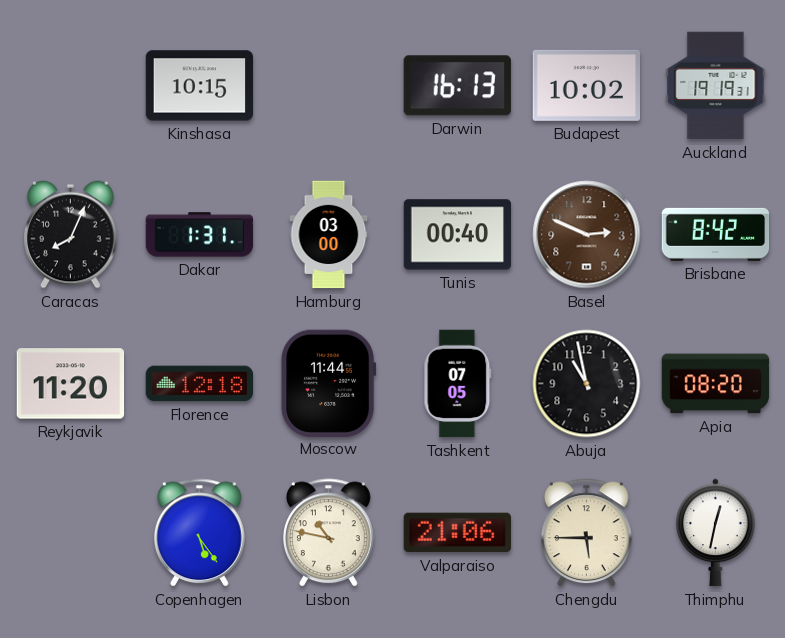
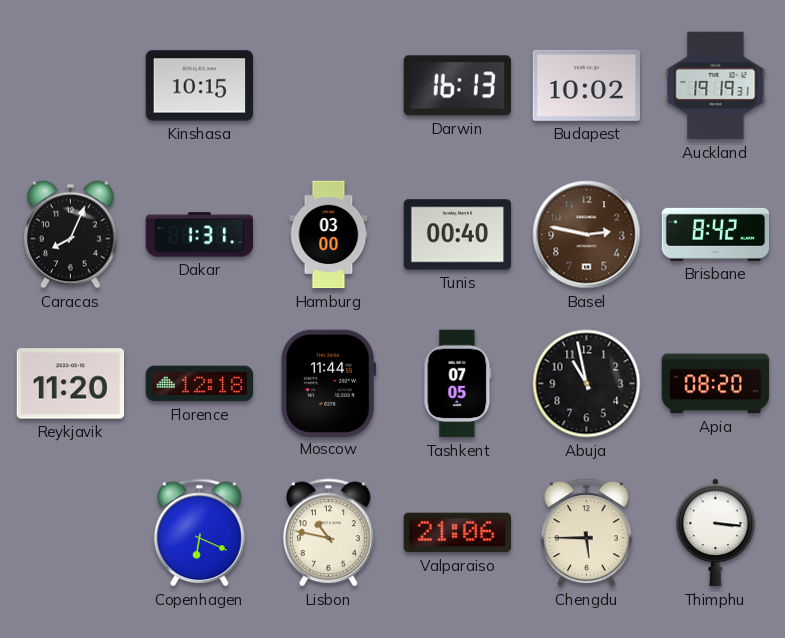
Basel: 2:49 -> 2:47
Copenhagen: 5:24 -> 6:19
Thimphu: 12:32 -> 3:16
